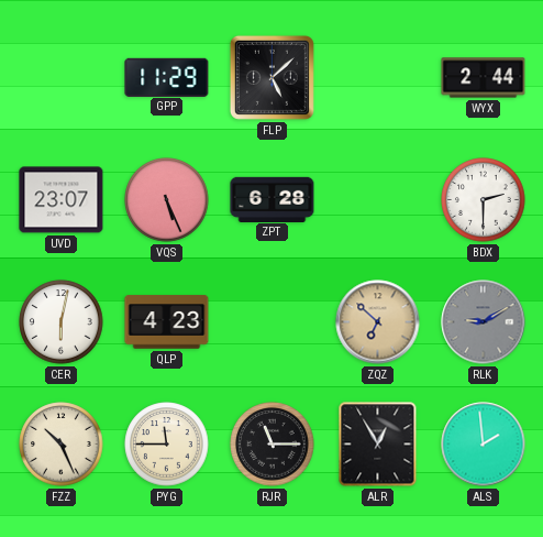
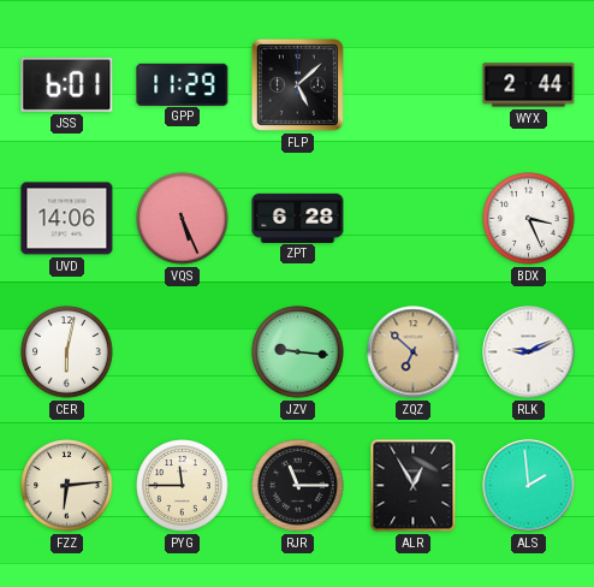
JSS: none -> 6:01
UVD: 23:07 -> 14:06
BDX: 2:30 -> 3:26
QLP: 4:23 -> none
JZV: none -> 9:16
RLK: 9:10 -> 9:11
RLK dial: grey -> white
FZZ: 10:26 -> 6:14
